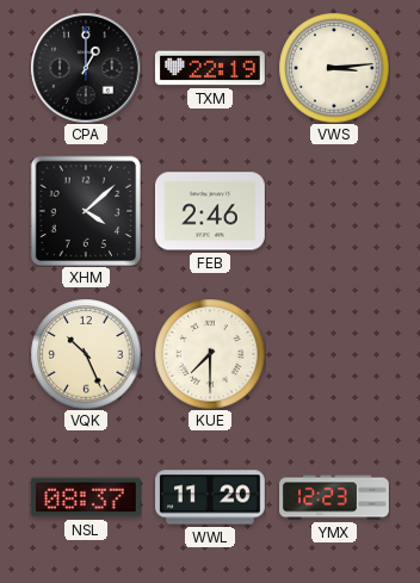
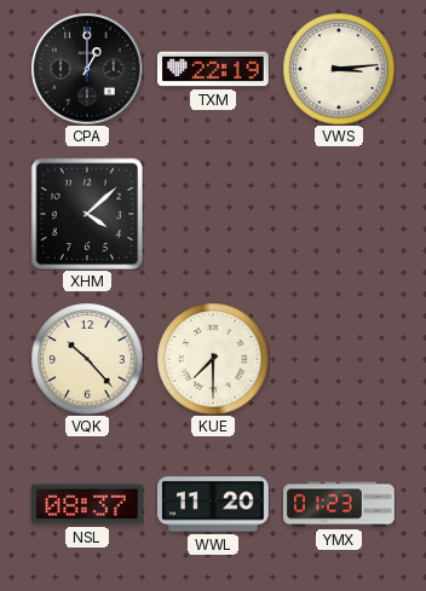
FEB: 2:46 -> none
VQK: 10:26 -> 10:23
YMX: 12:23 -> 01:23
